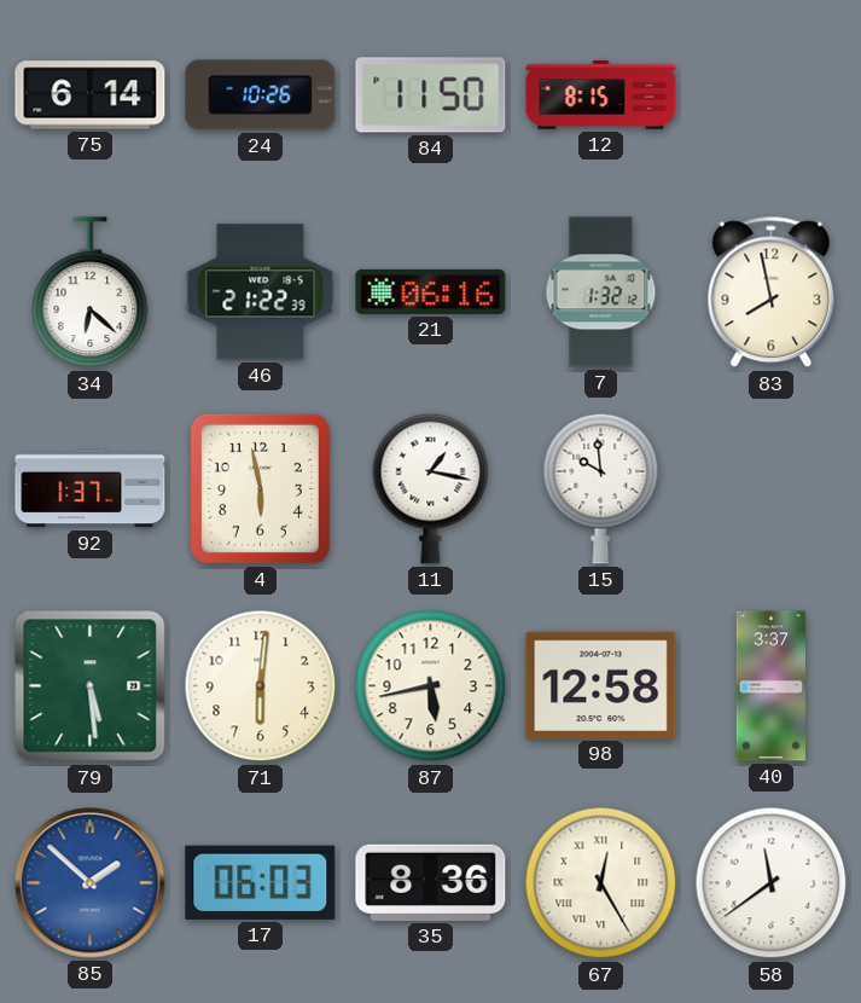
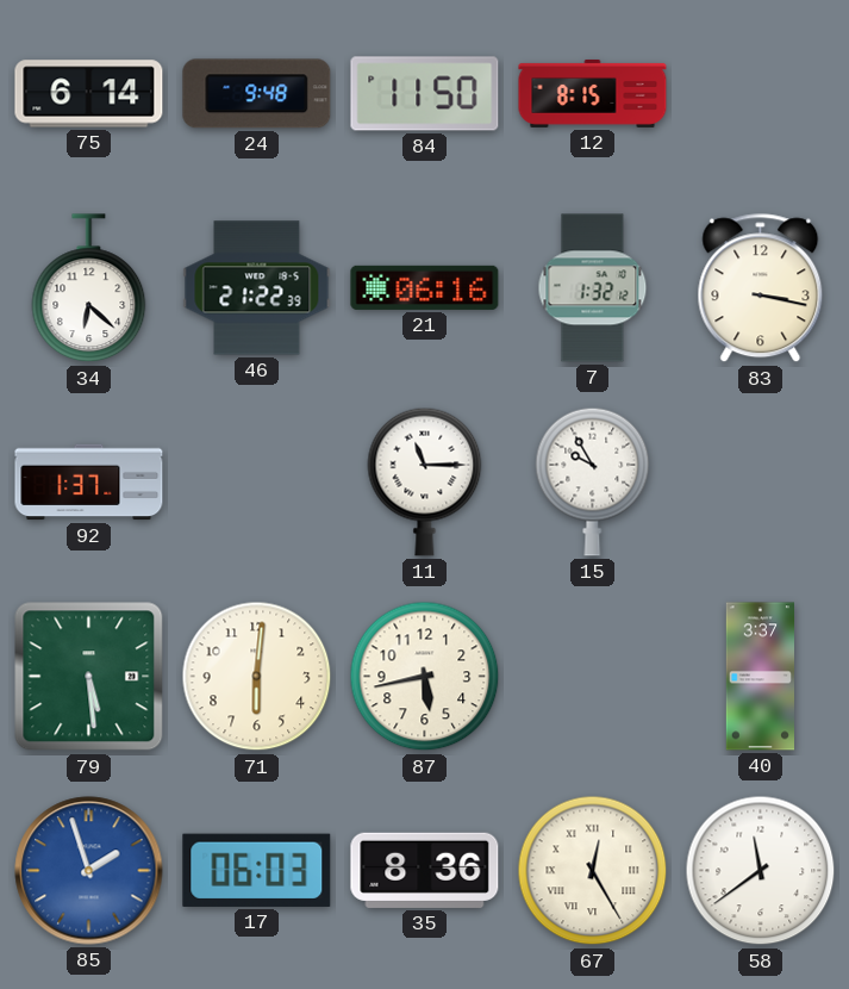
24: 10:26 -> 9:48
83: 7:58 -> 3:17
4: 5:58 -> none
11: 1:17 -> 11:15
15: 9:59 -> 9:55
98: 12:58 -> none
85: 1:52 -> 1:57
